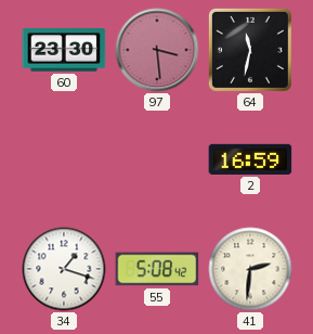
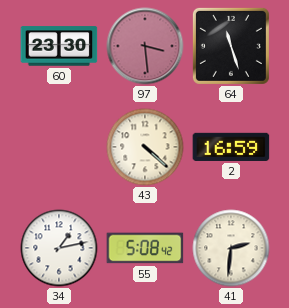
64: 11:32 -> 11:27
43: none -> 4:22
34: 1:18 -> 1:13
